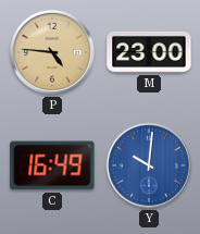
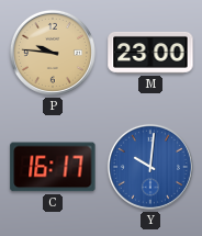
P: 4:46 -> 9:46
C: 16:49 -> 16:17
